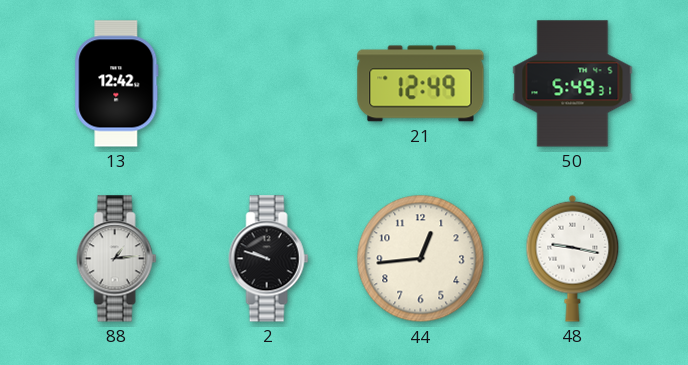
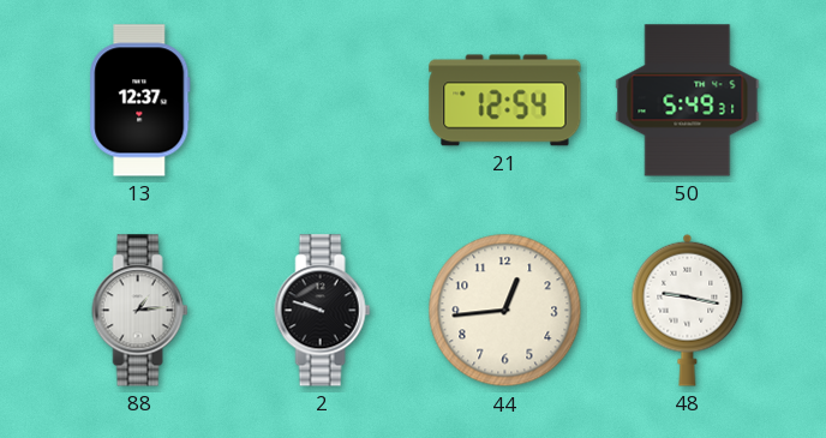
13: 12:42 -> 12:37
21: 12:49 -> 12:54
